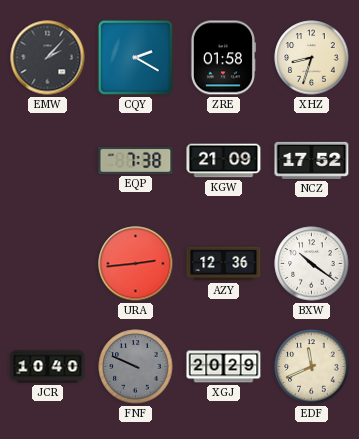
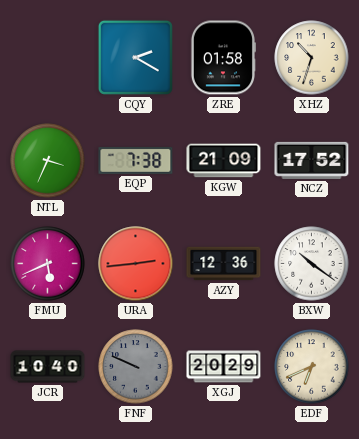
EMW: 2:07 -> none
XHZ: 8:33 -> 10:33
NTL: none -> 3:34
FMU: none -> 5:41
EDF: 11:41 -> 6:41
